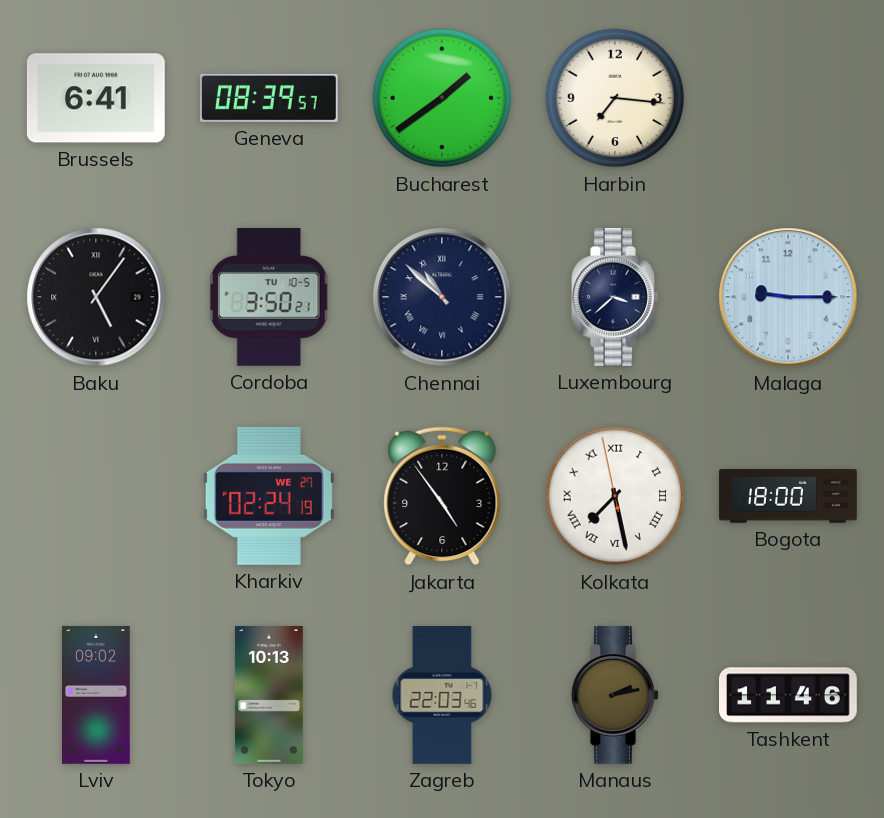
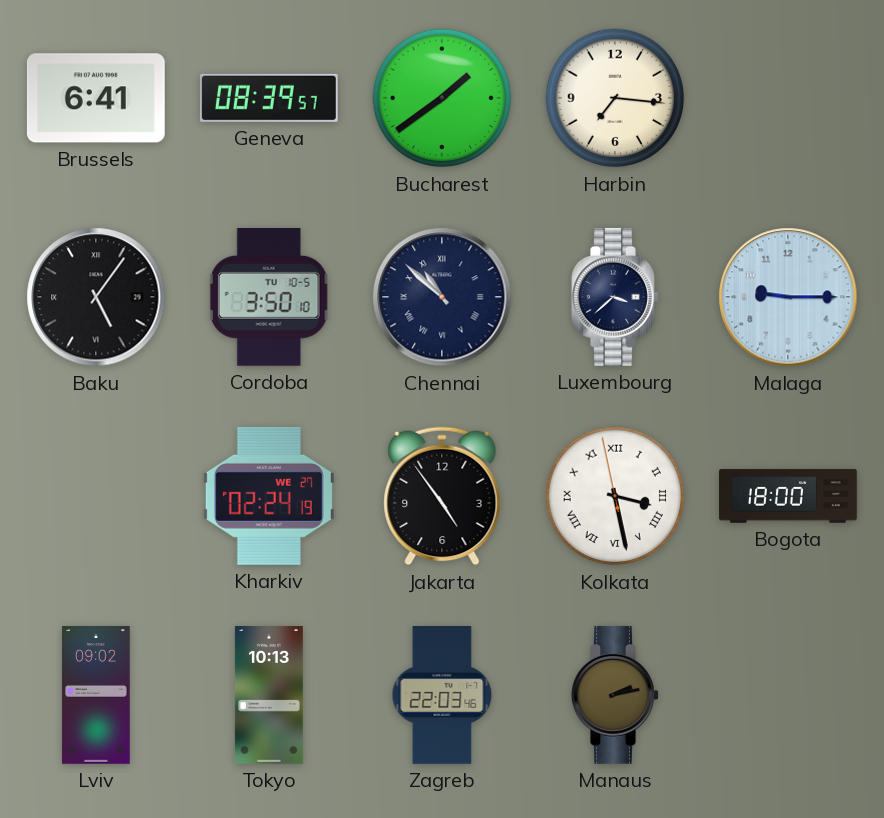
Cordoba: 3:50:21 -> 3:50:10
Kolkata: 7:27 -> 3:27
Tashkent: 11:46 -> none
